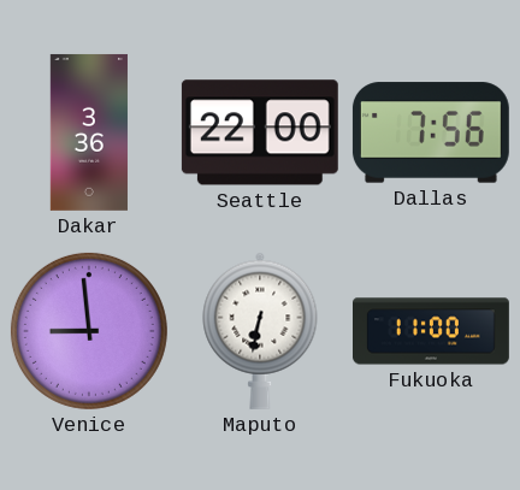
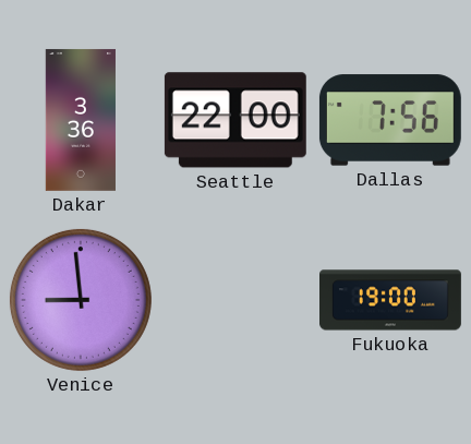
Maputo: 6:32 -> none
Fukuoka: 11:00 -> 19:00
